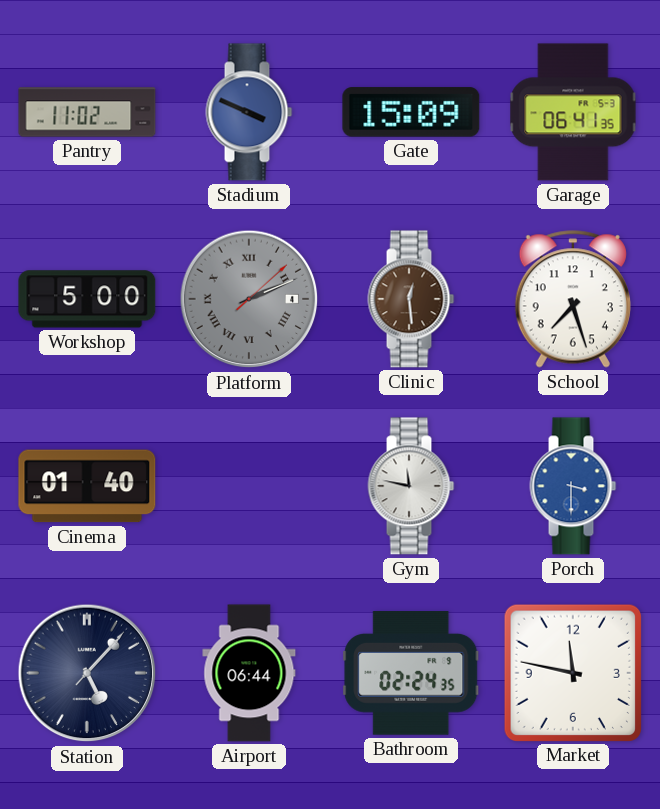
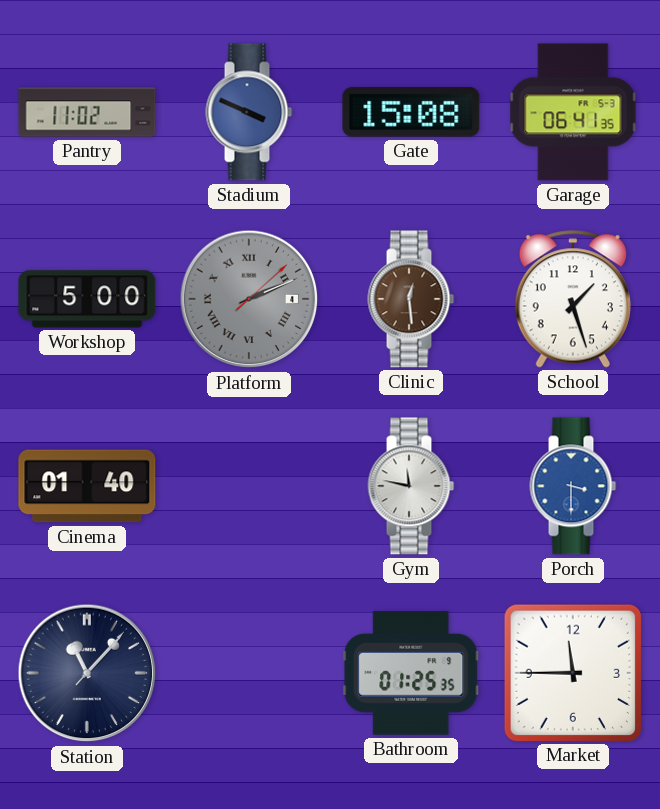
Gate: 15:09 -> 15:08
School: 7:27 -> 1:27
Station: 5:07 -> 11:07
Airport: 06:44 -> none
Bathroom: 02:24 -> 01:25
Market: 11:47 -> 11:45
